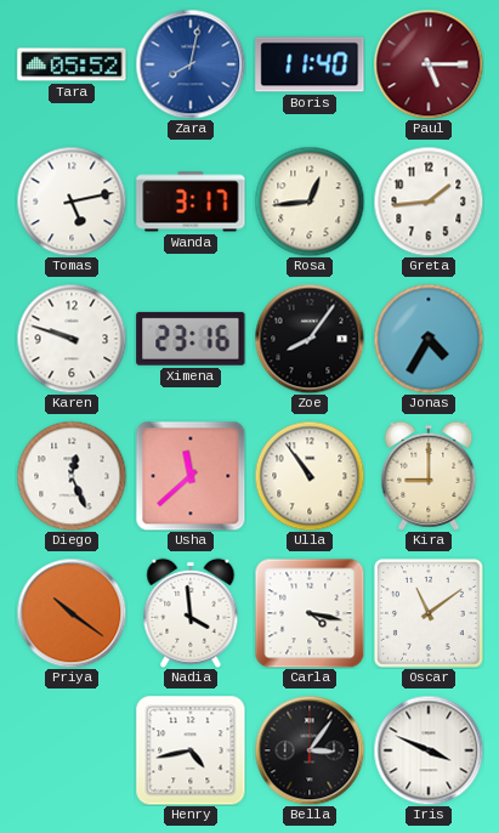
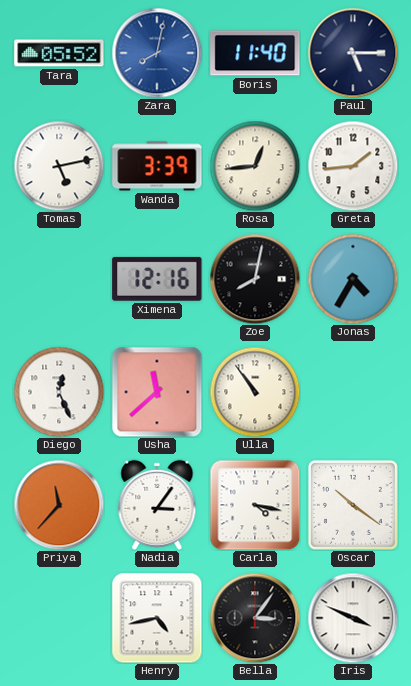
Paul dial: burgundy -> navy
Wanda: 3:17 -> 3:39
Karen: 9:48 -> none
Ximena: 23:16 -> 12:16
Zoe: 8:06 -> 8:02
Kira: 9:00 -> none
Priya: 10:21 -> 11:37
Nadia: 3:59 -> 3:06
Oscar: 11:09 -> 10:21
